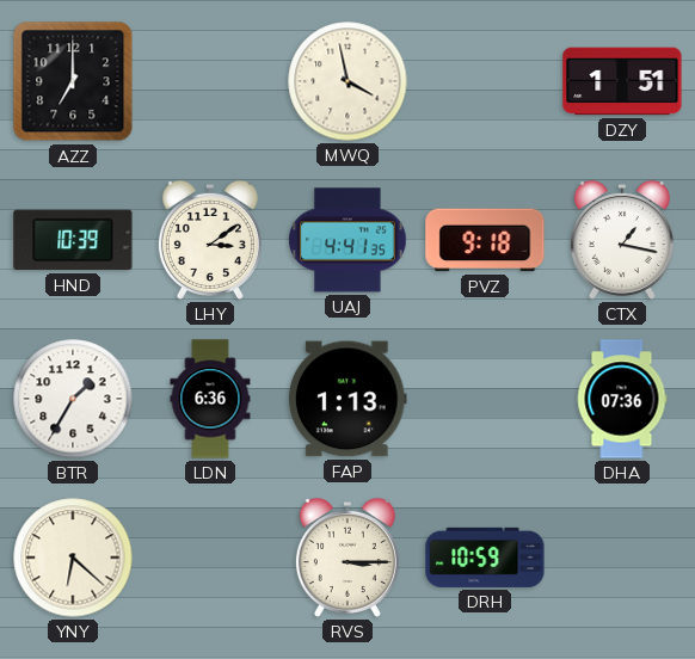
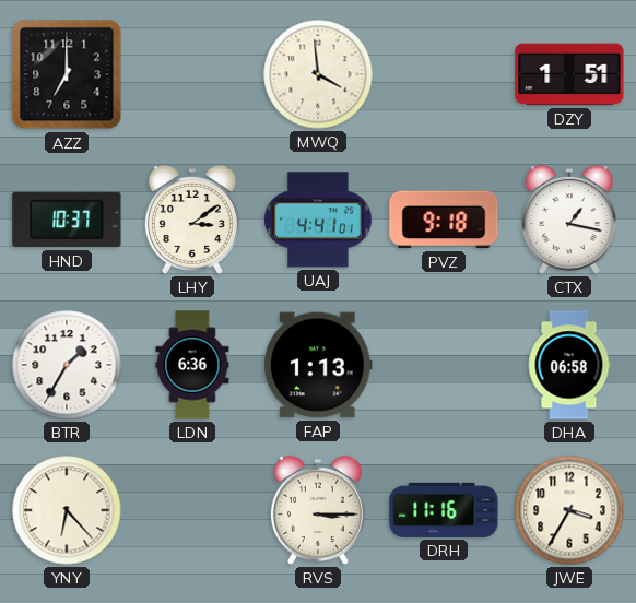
MWQ: 3:58 -> 3:59
HND: 10:39 -> 10:37
UAJ: 4:41:35 -> 4:41:01
DHA: 07:36 -> 06:58
YNY: 6:22 -> 6:23
DRH: 10:59 -> 11:16
JWE: none -> 3:35
